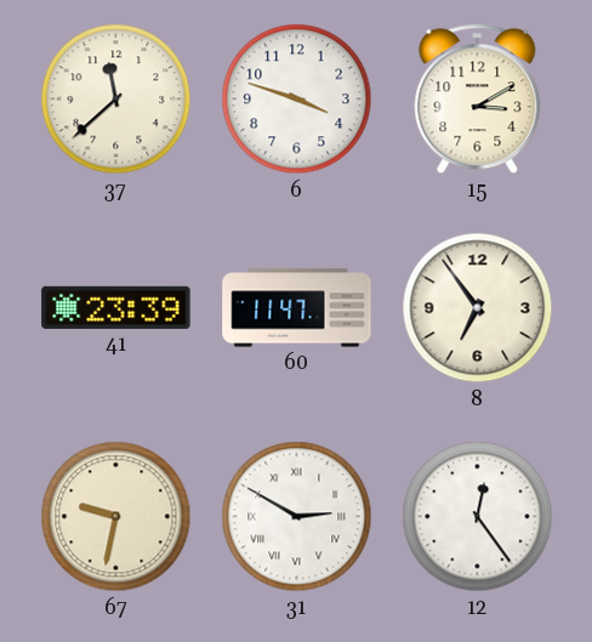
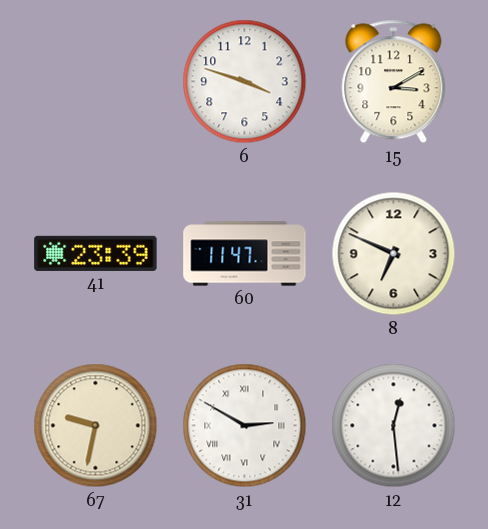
37: 11:38 -> none
8: 6:54 -> 6:49
12: 12:24 -> 12:29
